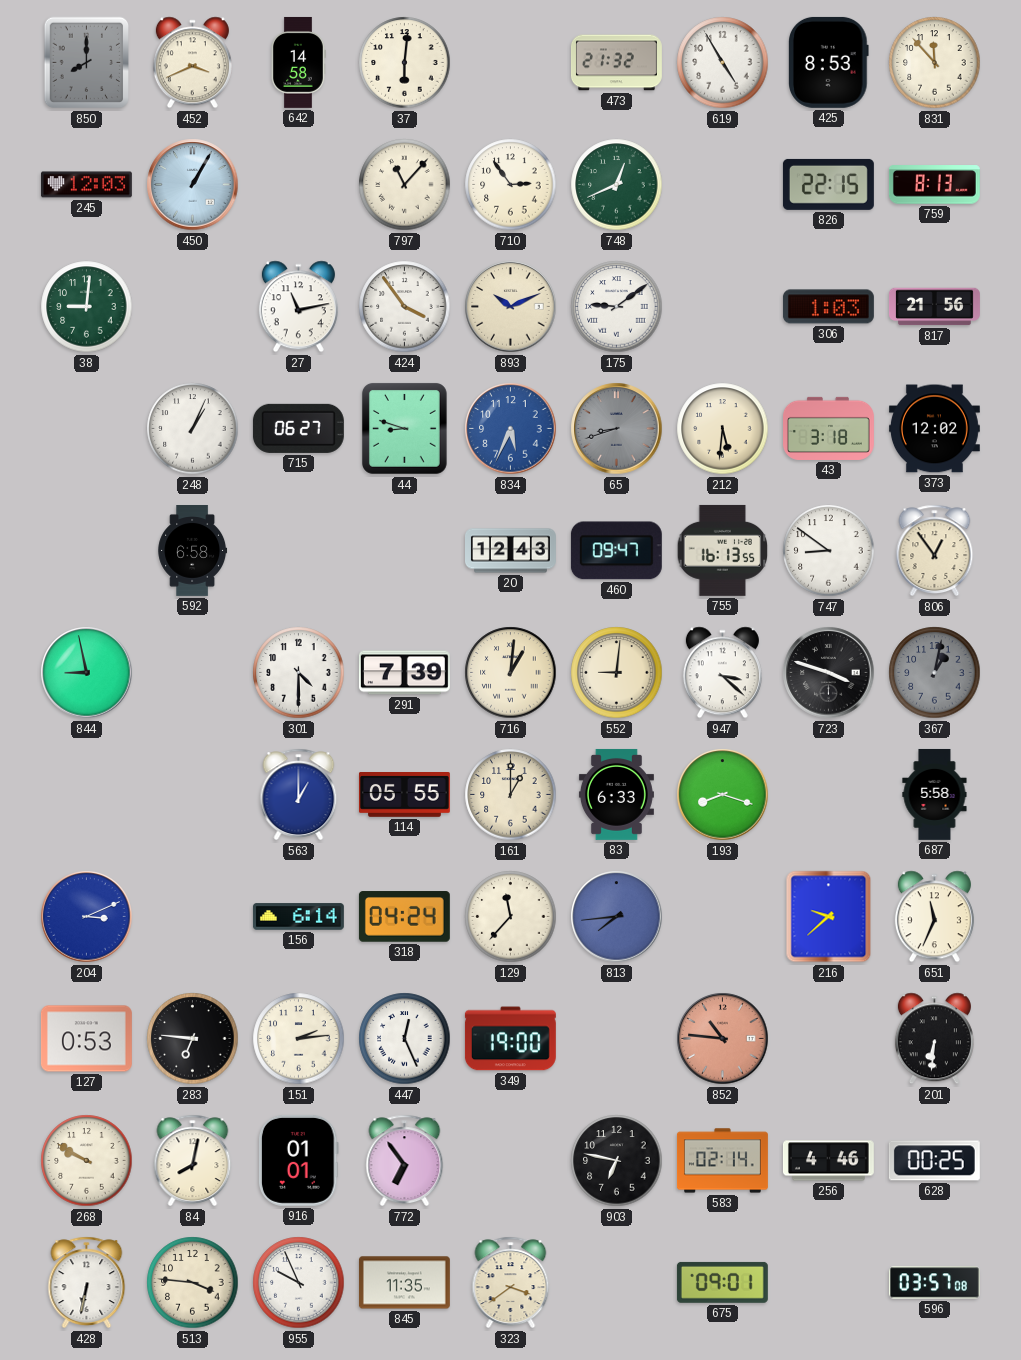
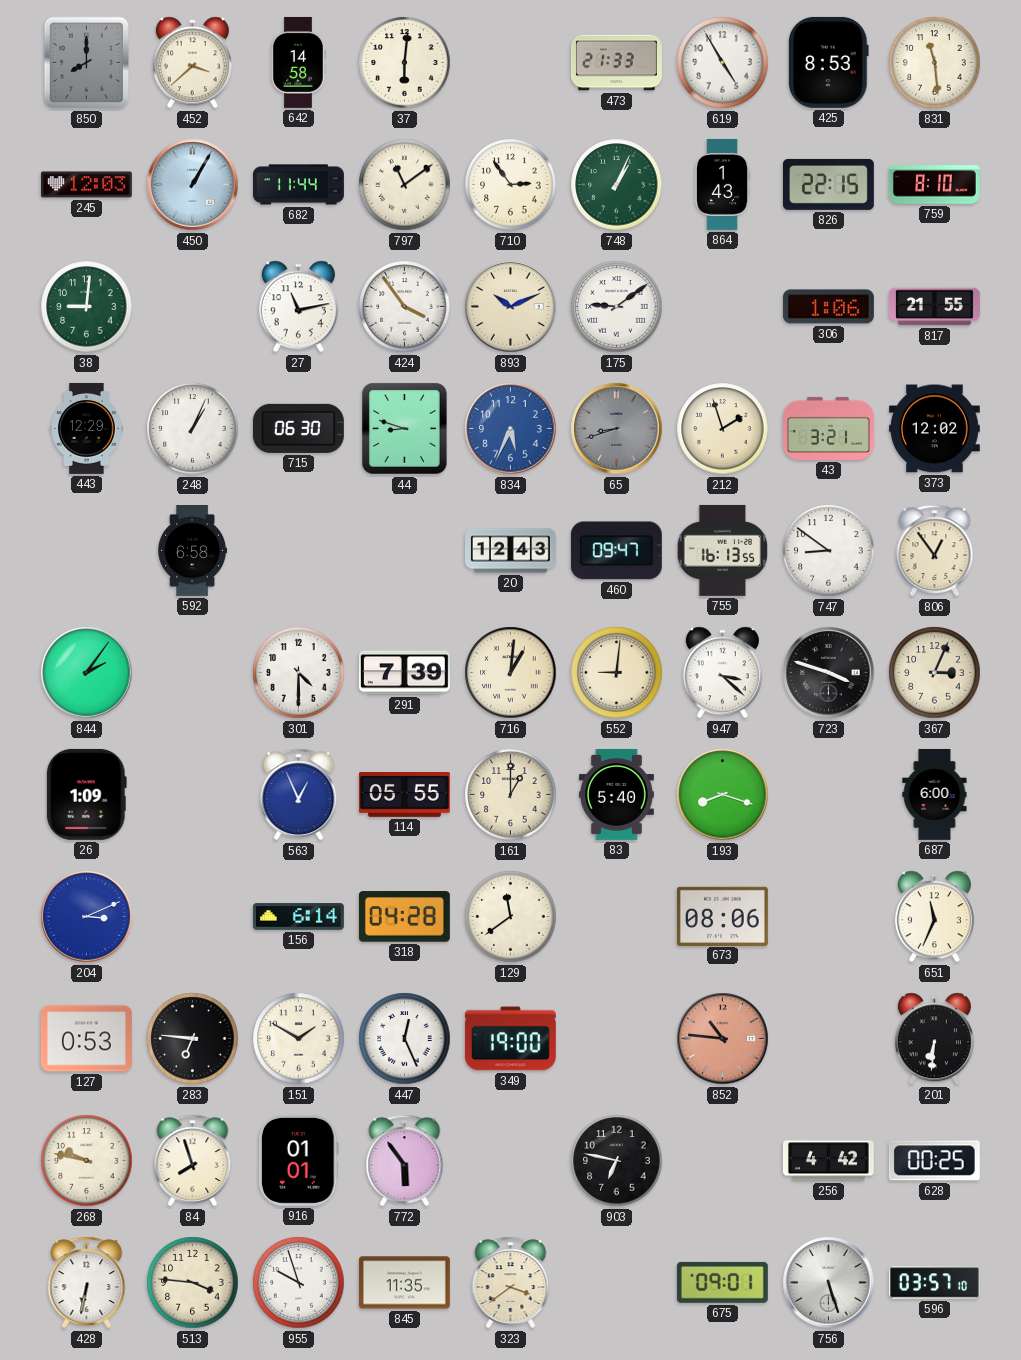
452: 3:41 -> 3:38
473: 21:32 -> 21:33
831: 11:53 -> 11:29
682: none -> 11:44
797: 11:07 -> 11:09
748: 12:41 -> 1:04
864: none -> 1:43
759: 8:13 -> 8:10
306: 1:03 -> 1:06
817: 21:56 -> 21:55
443: none -> 12:29
715: 06:27 -> 06:30
212: 5:31 -> 1:57
43: 3:18 -> 3:21
844: 8:58 -> 2:06
367: 1:02 -> 3:04
367 dial: grey -> cream
26: none -> 1:09
563: 1:00 -> 12:56
83: 6:33 -> 5:40
687: 5:58 -> 6:00
318: 04:24 -> 04:28
129: 11:37 -> 11:39
813: 7:44 -> none
673: none -> 08:06
216: 9:38 -> none
151: 2:14 -> 1:50
268: 9:50 -> 9:47
84: 8:02 -> 7:57
772: 6:54 -> 5:54
583: 02:14 -> none
256: 4:46 -> 4:42
955: 9:56 -> 9:57
756: none -> 5:27
596: 03:57:08 -> 03:57:10
